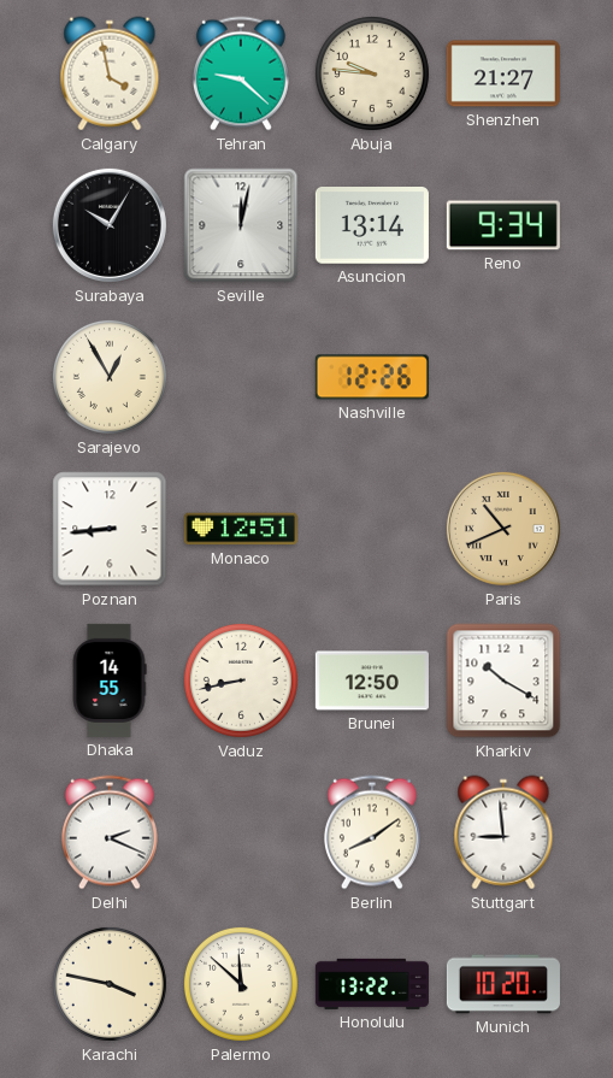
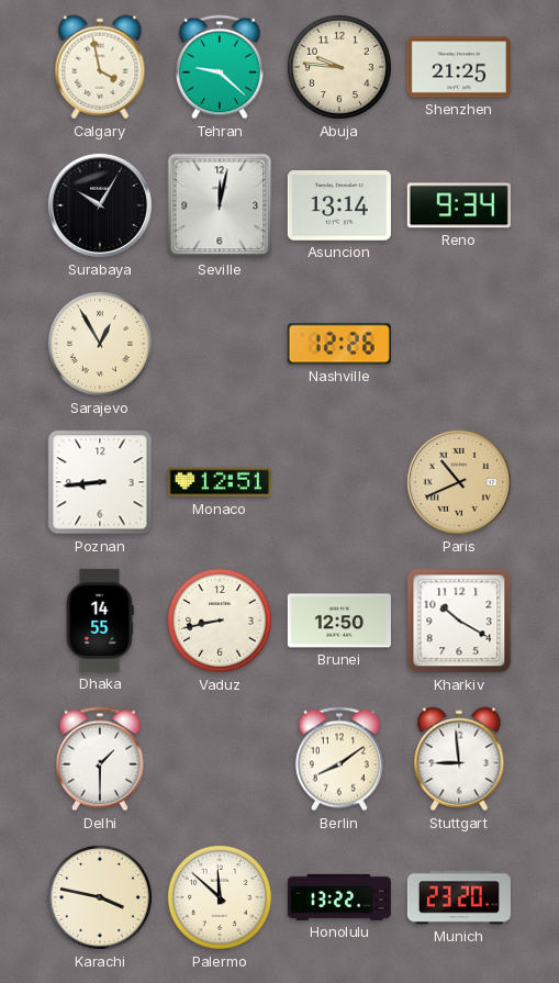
Shenzhen: 21:27 -> 21:25
Delhi: 2:19 -> 1:30
Munich: 10:20 -> 23:20
